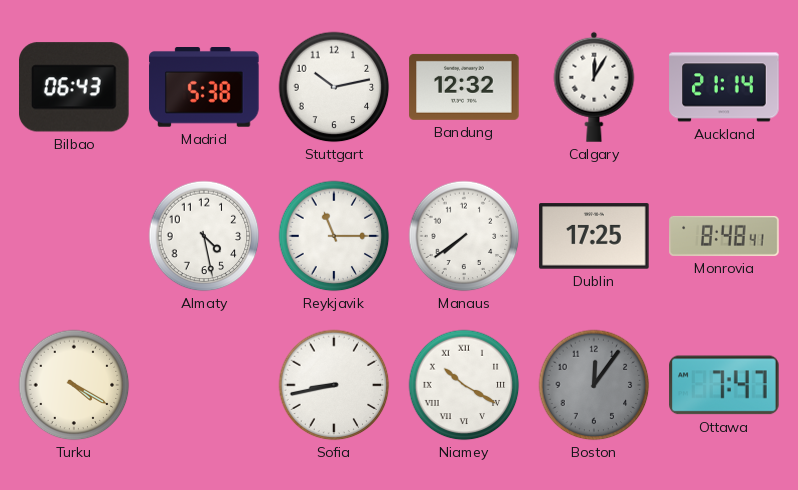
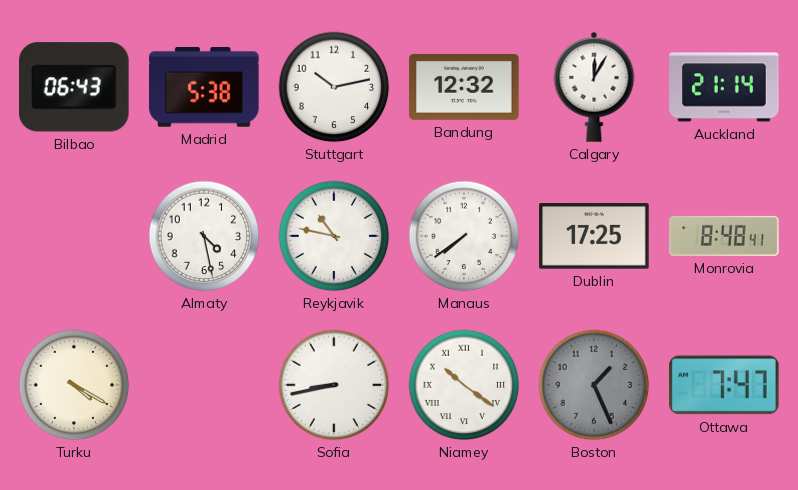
Reykjavik: 11:15 -> 10:47
Niamey: 10:20 -> 10:21
Boston: 12:06 -> 1:26
